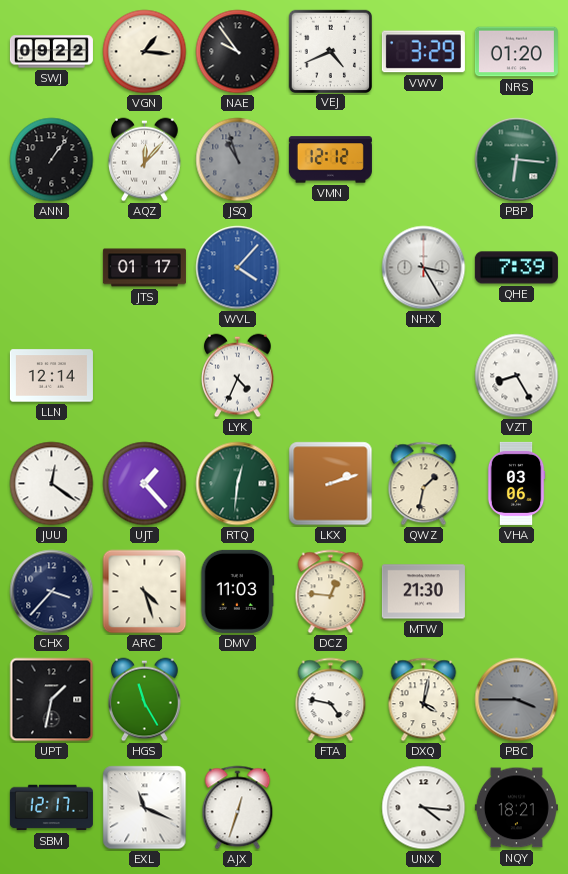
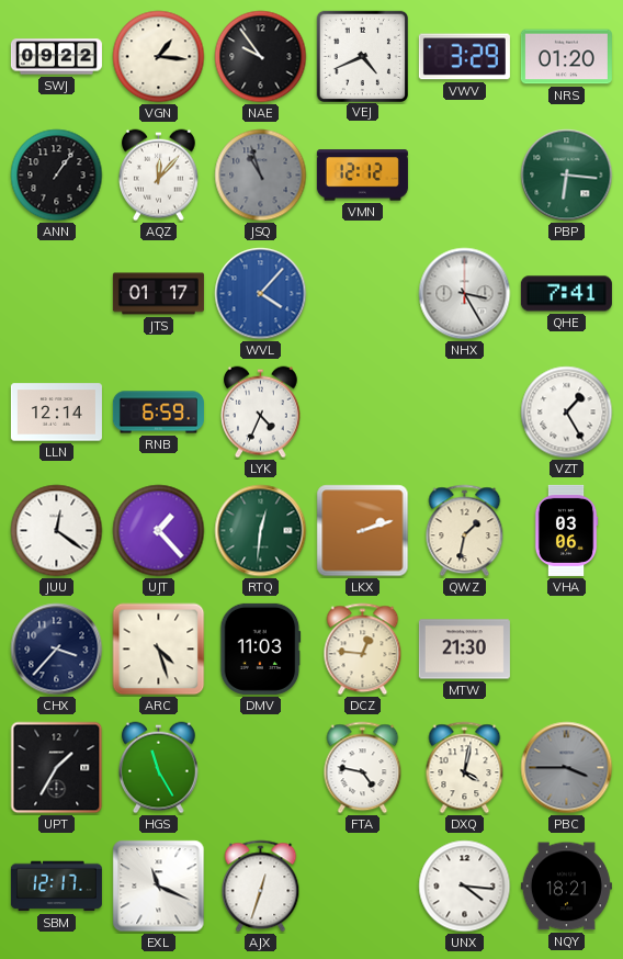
QHE: 7:39 -> 7:41
RNB: none -> 6:59
VZT: 8:25 -> 1:25
UPT: 1:32 -> 1:35
